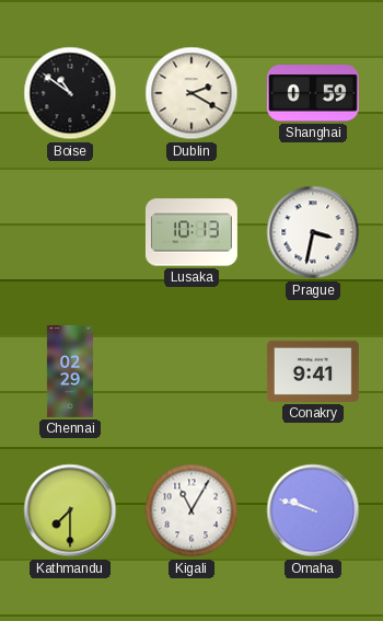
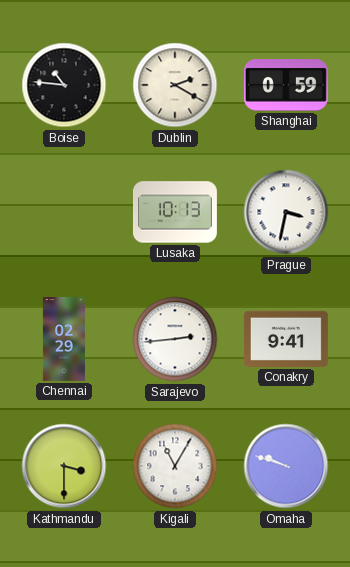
Boise: 10:51 -> 10:46
Sarajevo: none -> 2:44
Kathmandu: 7:30 -> 3:30
